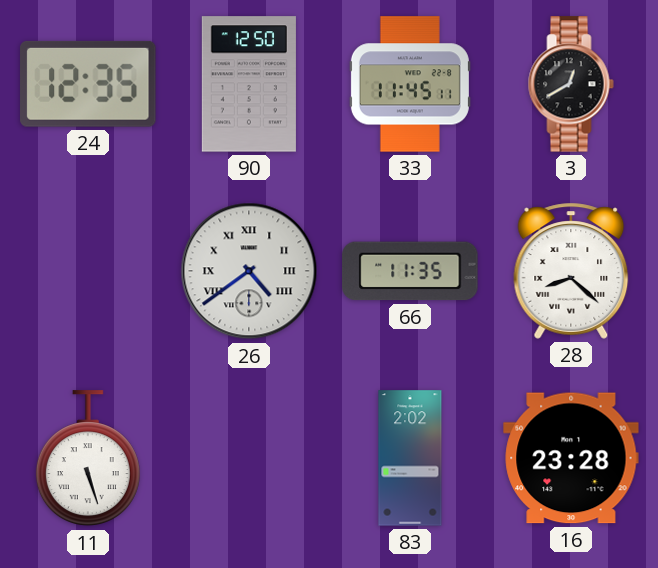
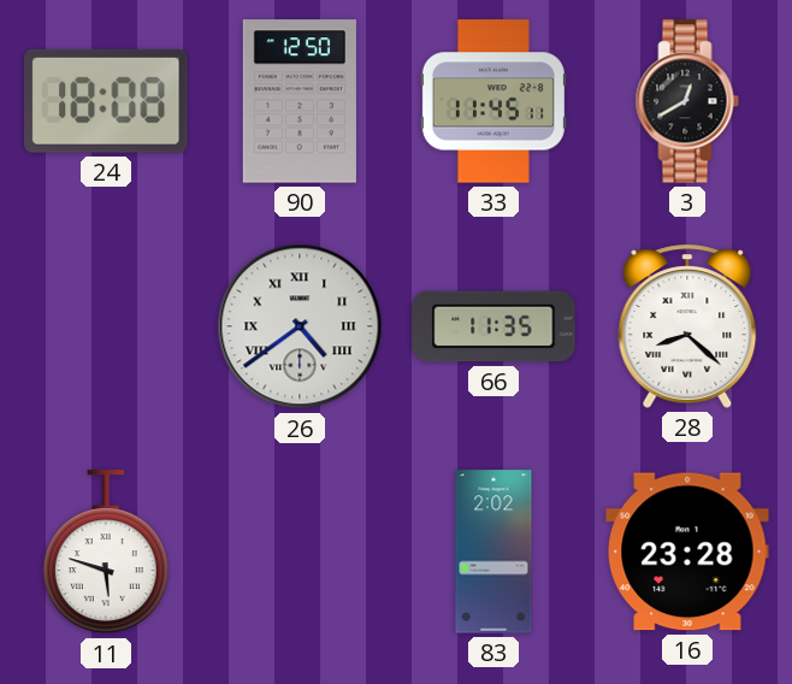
24: 12:35 -> 18:08
11: 5:27 -> 5:48
